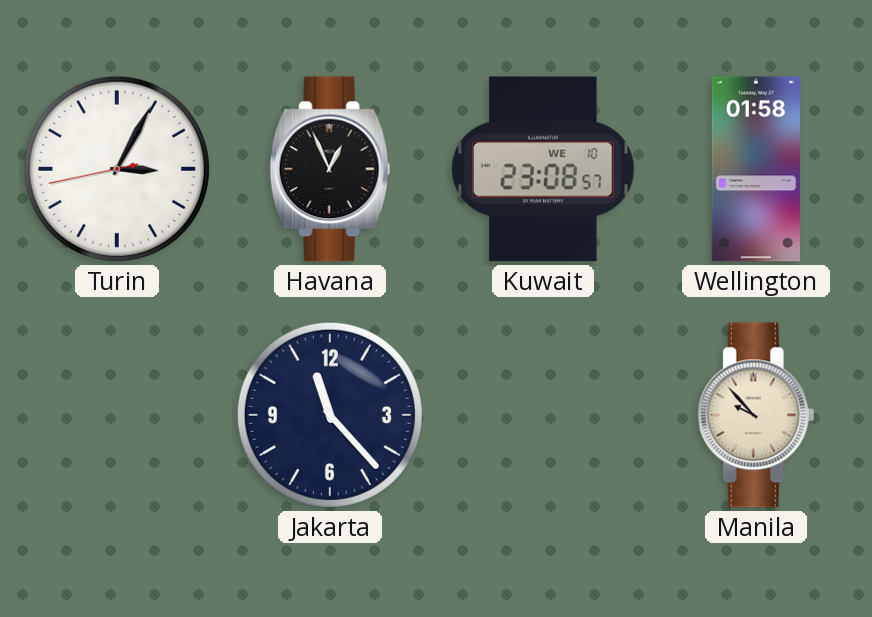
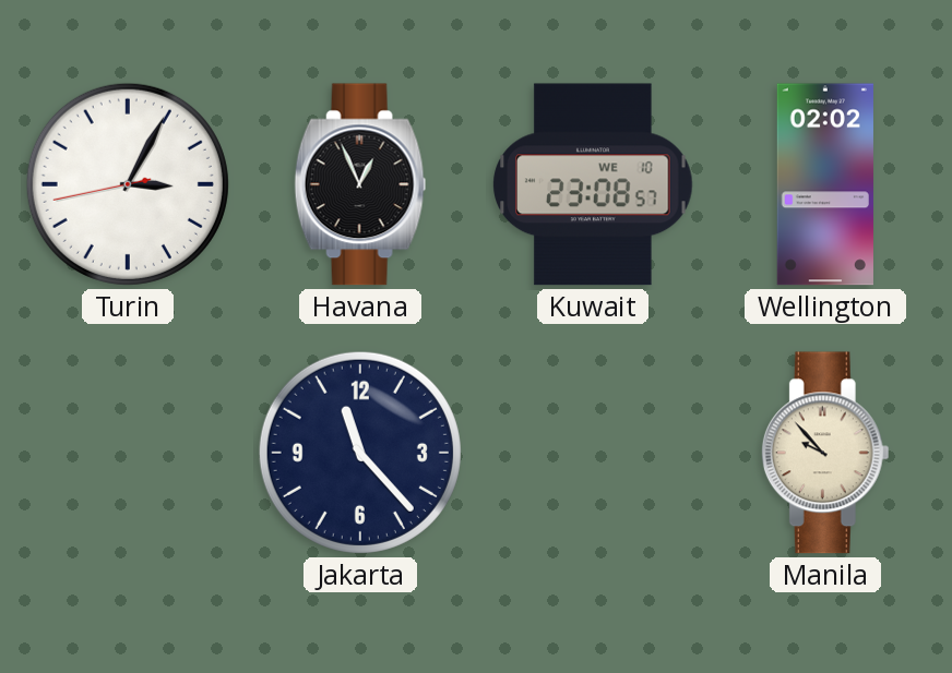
Wellington: 01:58 -> 02:02
